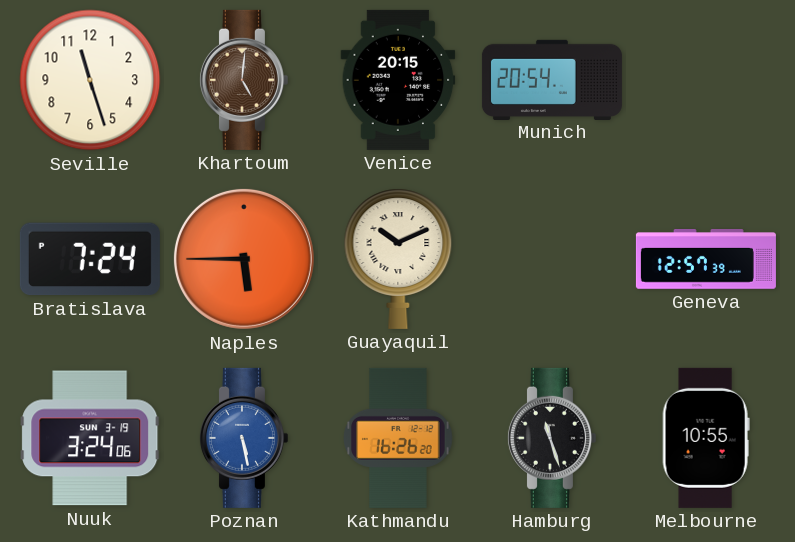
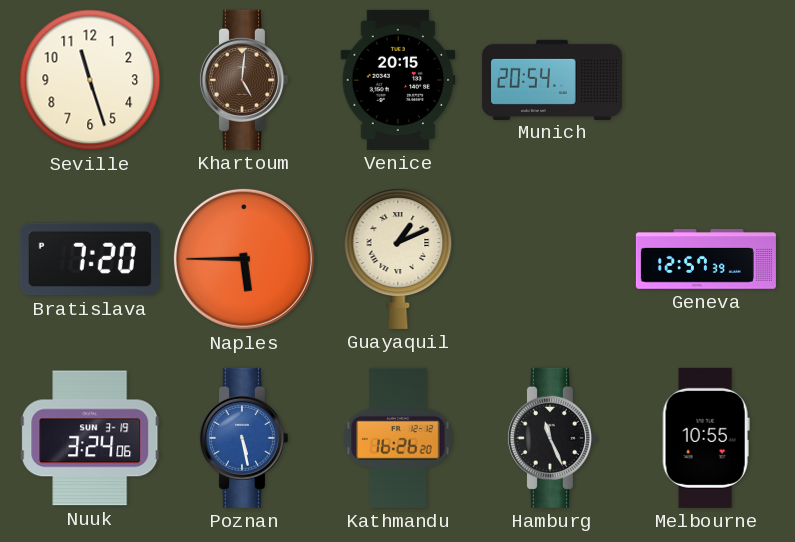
Bratislava: 7:24 -> 7:20
Guayaquil: 10:11 -> 1:11
Hamburg: 11:27 -> 11:26
